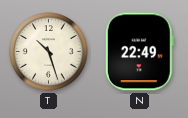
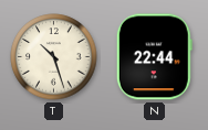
N: 22:49 -> 22:44
